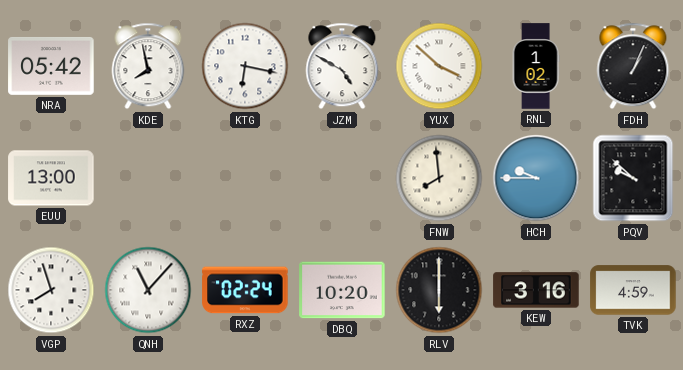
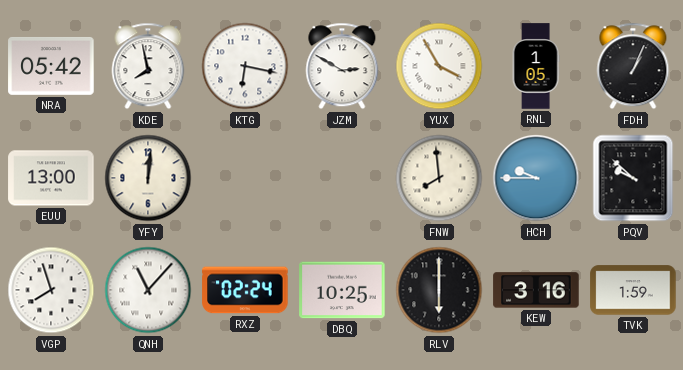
JZM: 4:50 -> 2:50
YUX: 3:52 -> 3:55
RNL: 1:02 -> 1:05
YFY: none -> 12:01
DBQ: 10:20 -> 10:25
TVK: 4:59 -> 1:59
